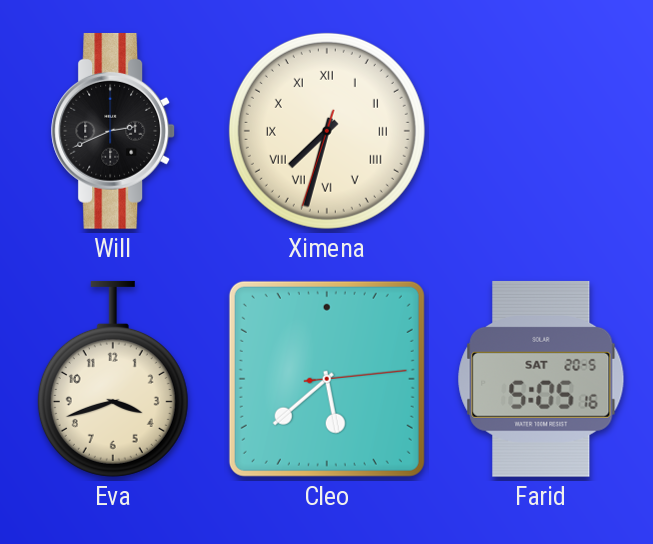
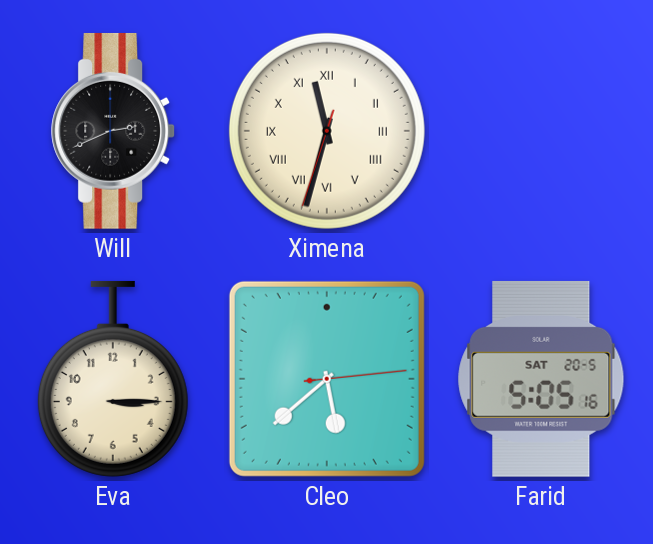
Ximena: 7:32 -> 11:32
Eva: 3:42 -> 3:15
